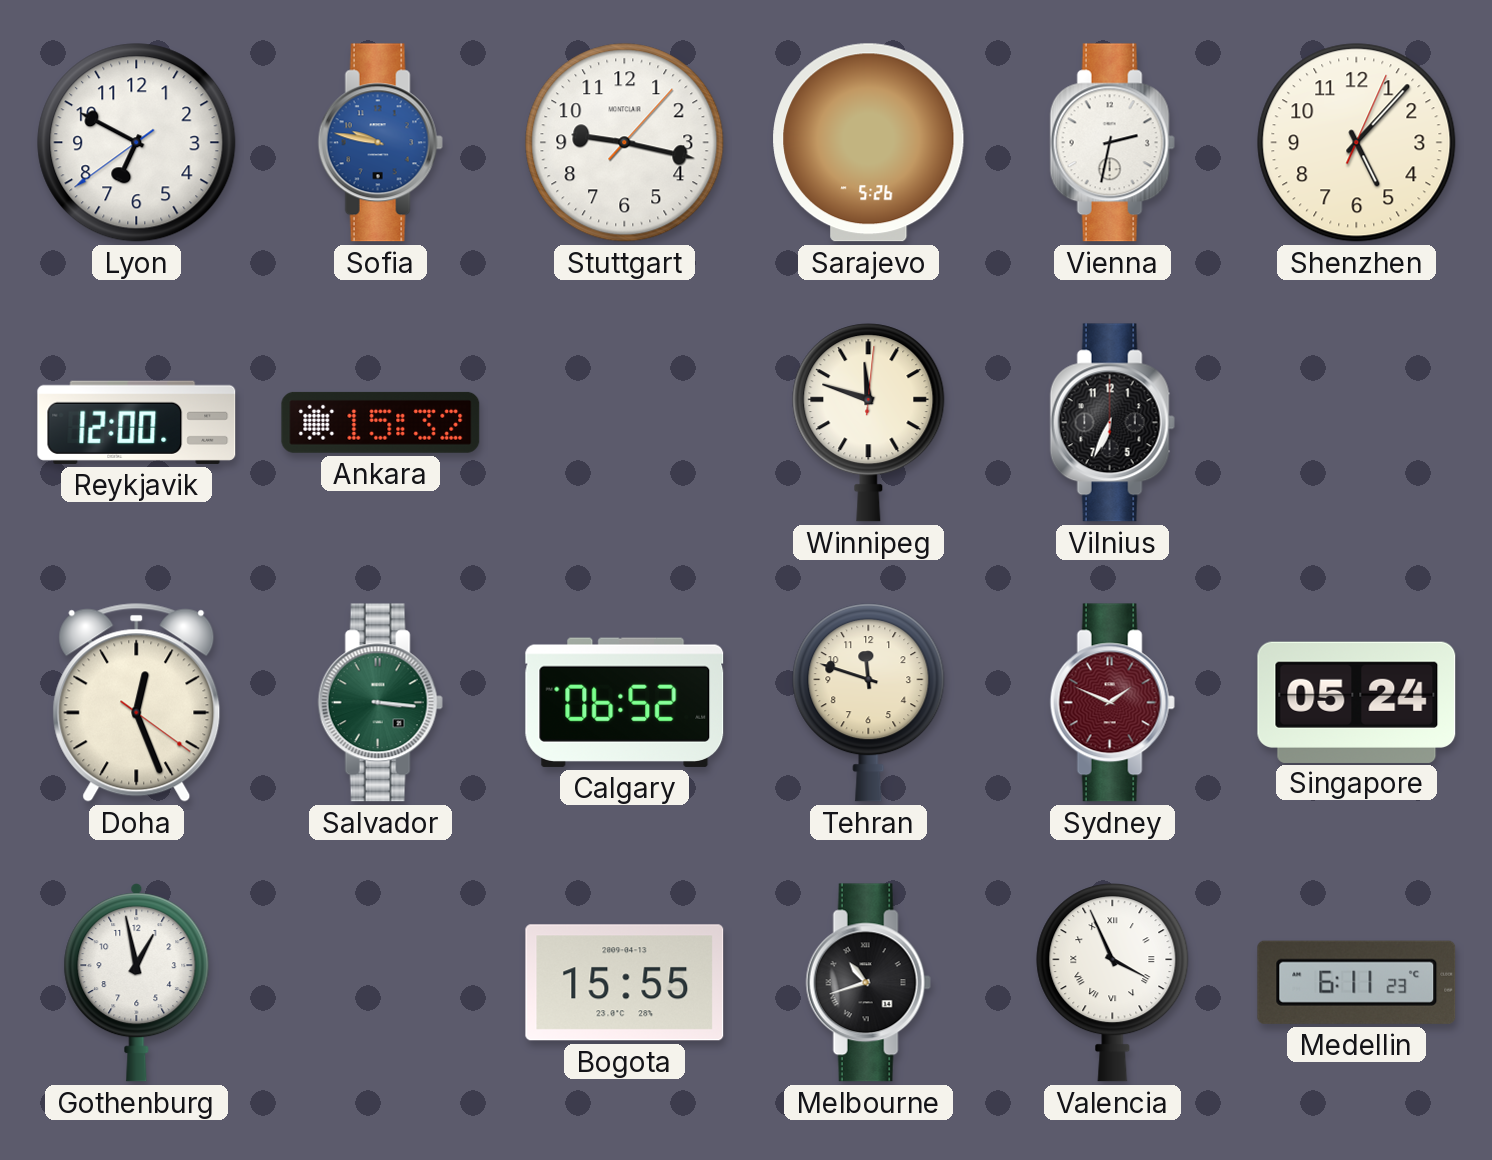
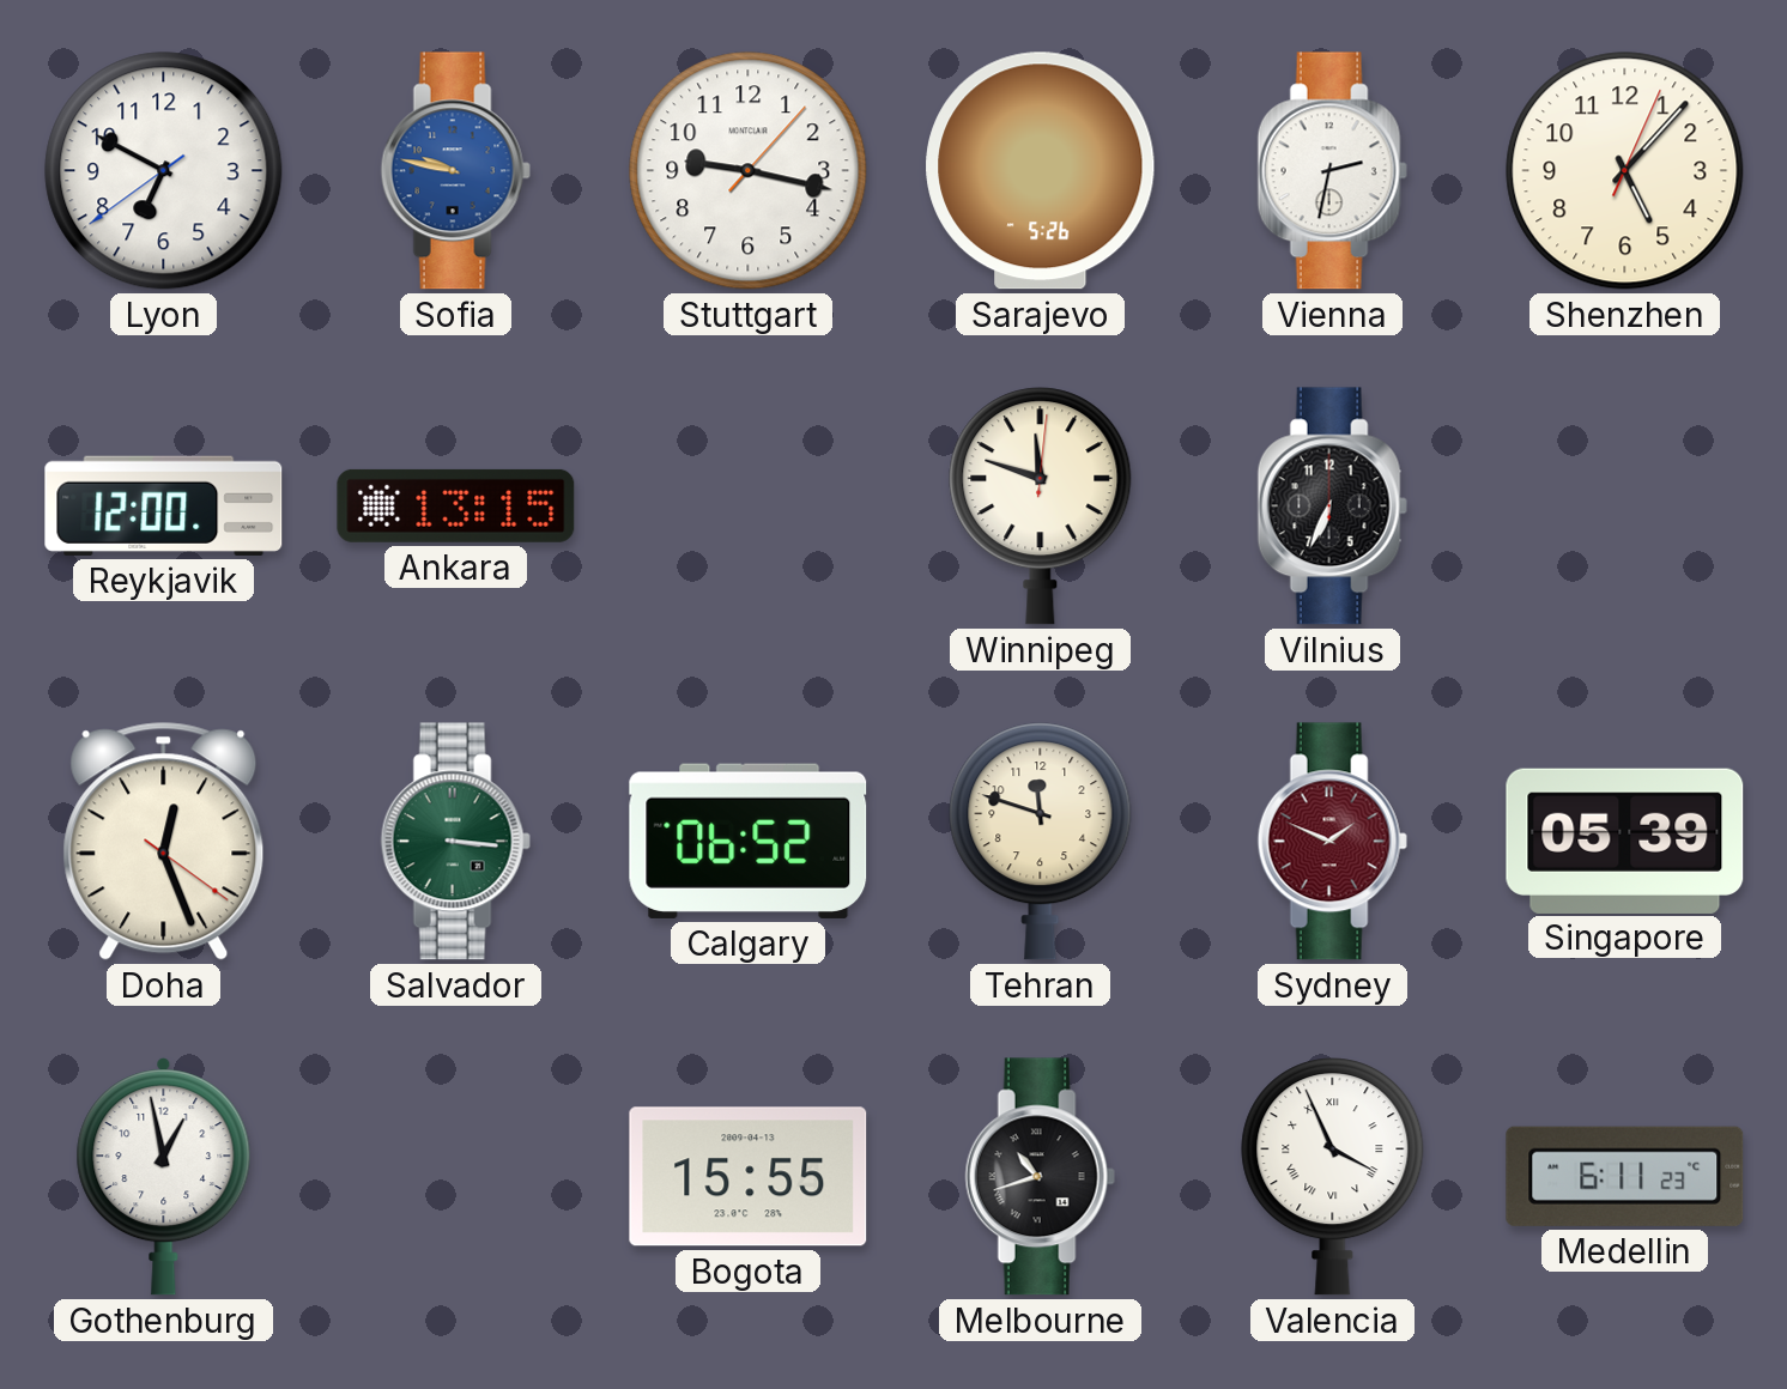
Ankara: 15:32 -> 13:15
Singapore: 05:24 -> 05:39
